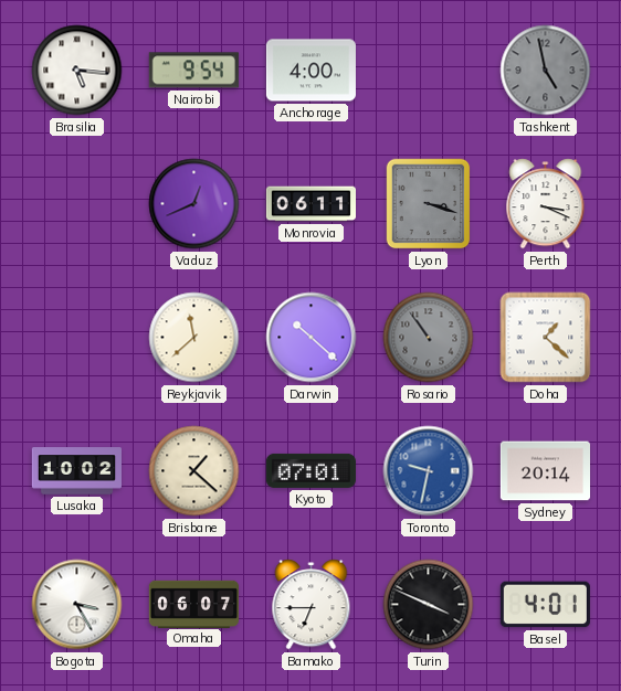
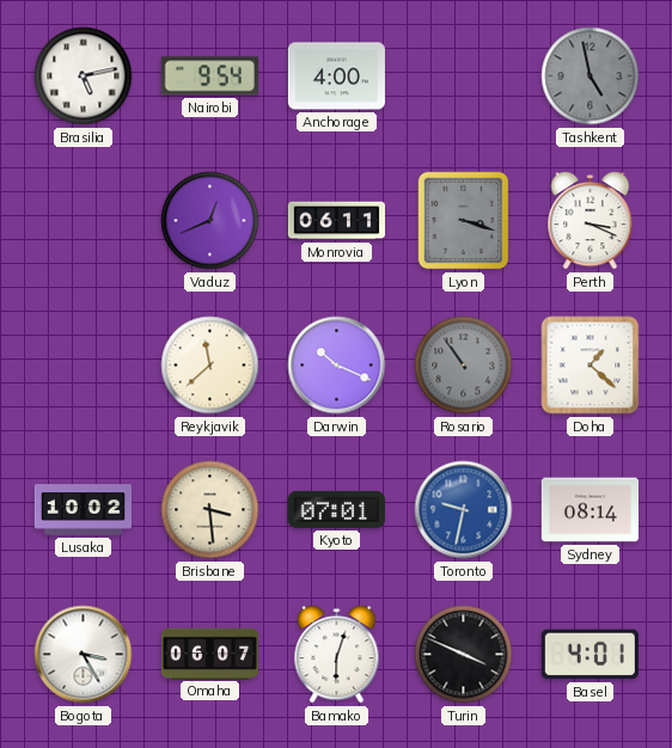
Brasilia: 5:16 -> 5:13
Darwin: 10:22 -> 10:19
Brisbane: 1:22 -> 3:29
Sydney: 20:14 -> 08:14
Bamako: 6:45 -> 6:03
